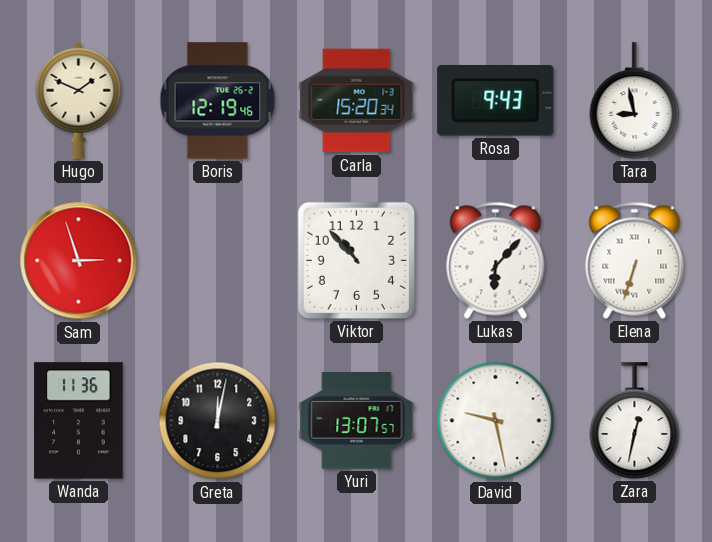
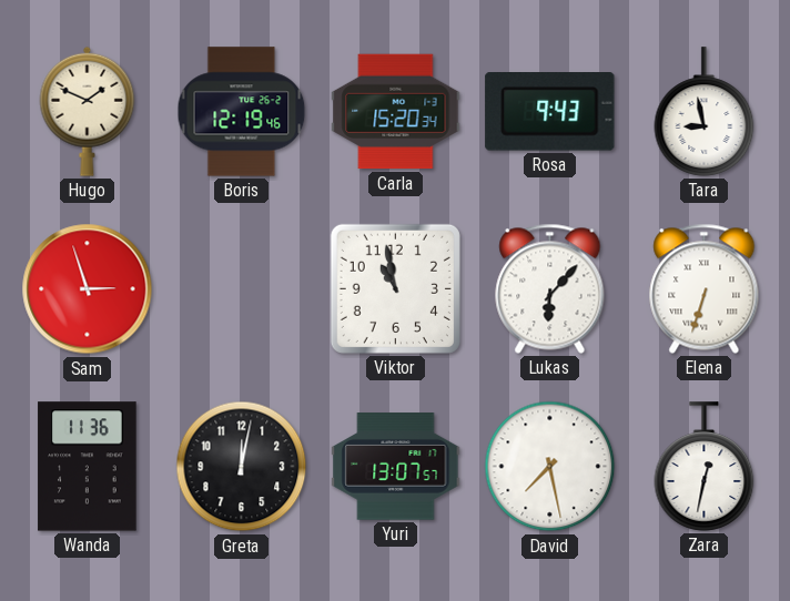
Viktor: 10:53 -> 10:58
David: 9:28 -> 7:28
